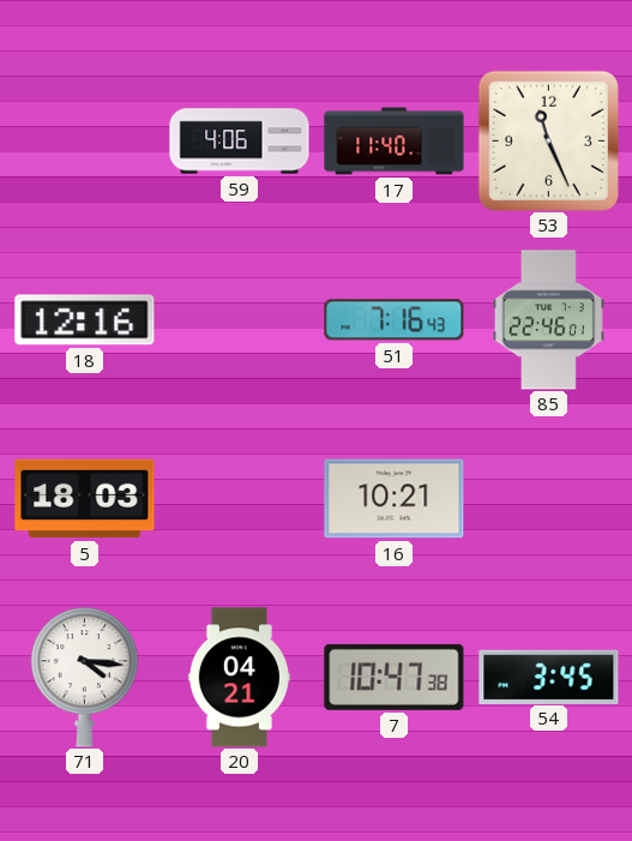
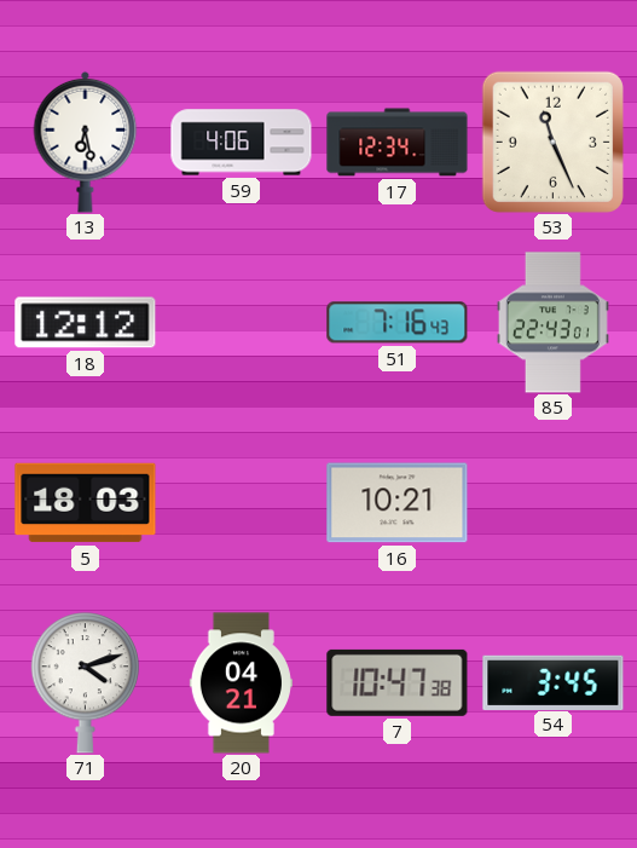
13: none -> 6:28
17: 11:40 -> 12:34
18: 12:16 -> 12:12
85: 22:46 -> 22:43
71: 4:16 -> 4:12
